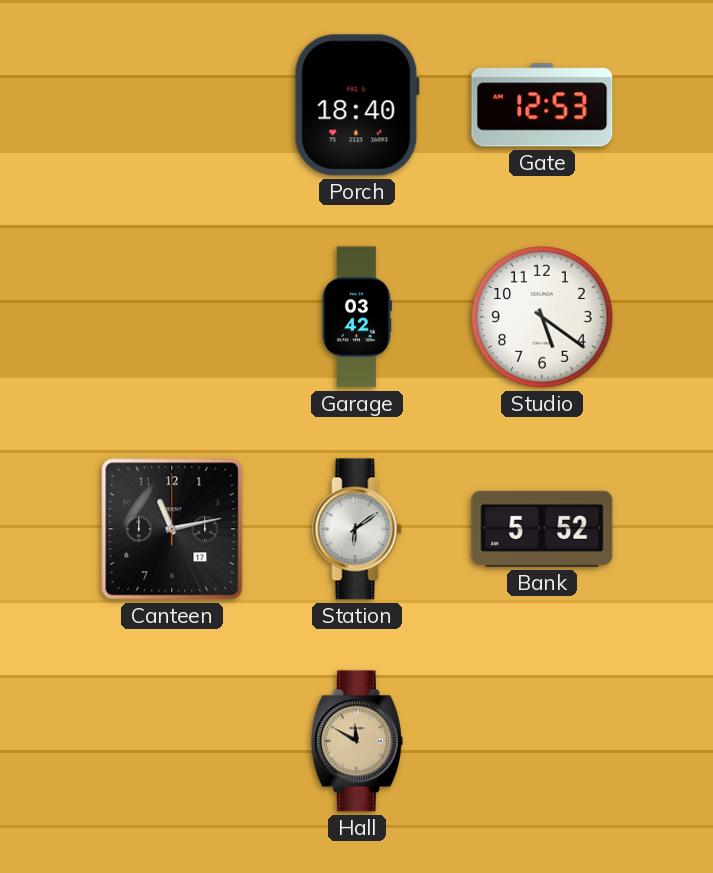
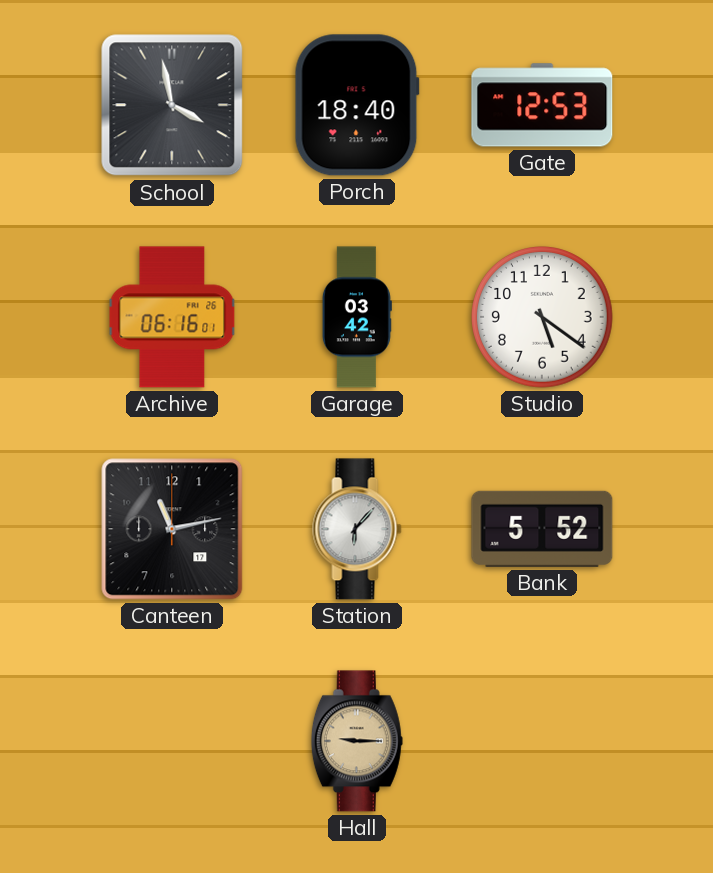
School: none -> 3:58
Archive: none -> 06:16
Station: 6:09 -> 6:07
Hall: 11:50 -> 9:15
